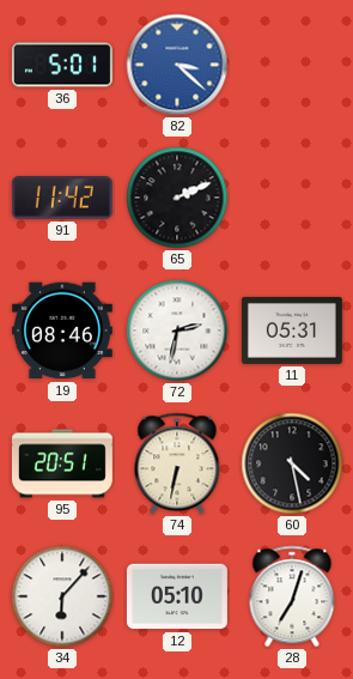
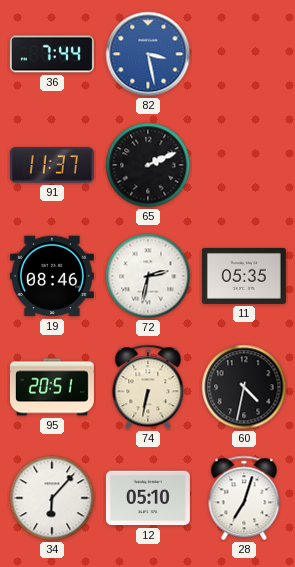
36: 5:01 -> 7:44
82: 3:22 -> 3:28
91: 11:42 -> 11:37
11: 05:31 -> 05:35
60: 4:28 -> 4:32
